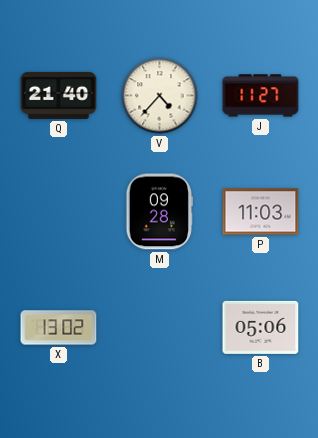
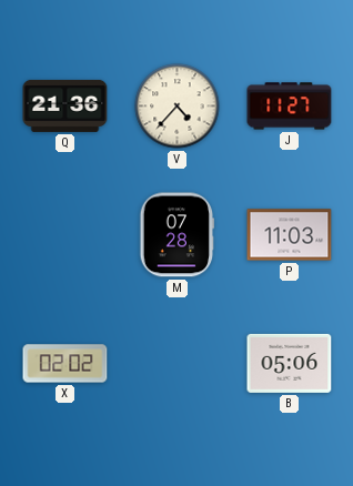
Q: 21:40 -> 21:36
M: 09:28 -> 07:28
X: 13:02 -> 02:02
